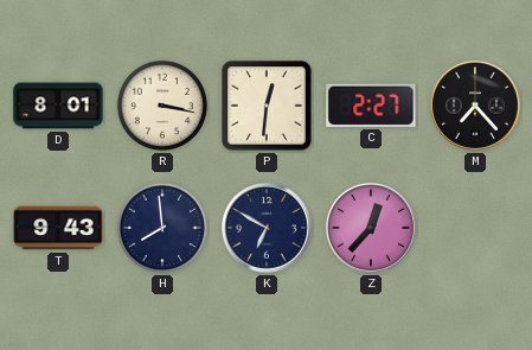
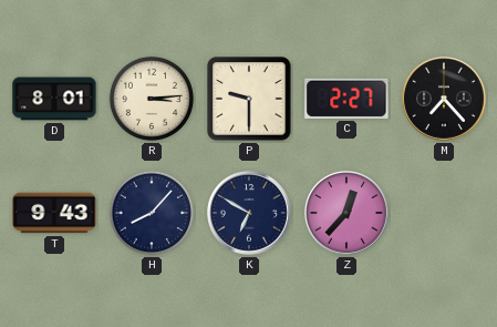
R: 3:17 -> 3:14
P: 12:31 -> 9:30
H: 7:59 -> 8:07
